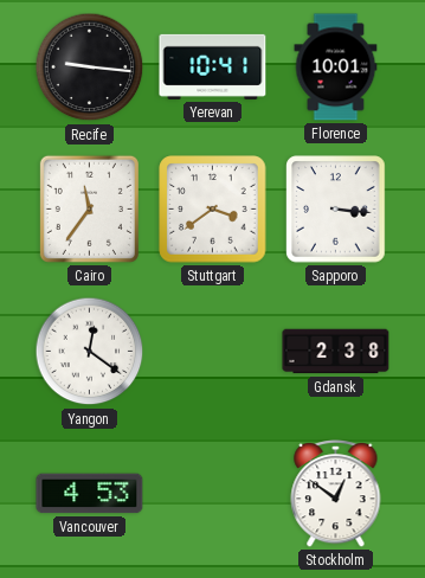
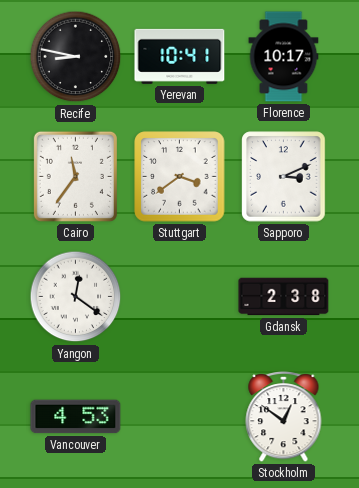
Recife: 9:16 -> 8:47
Florence: 10:01 -> 10:17
Sapporo: 3:16 -> 3:11
